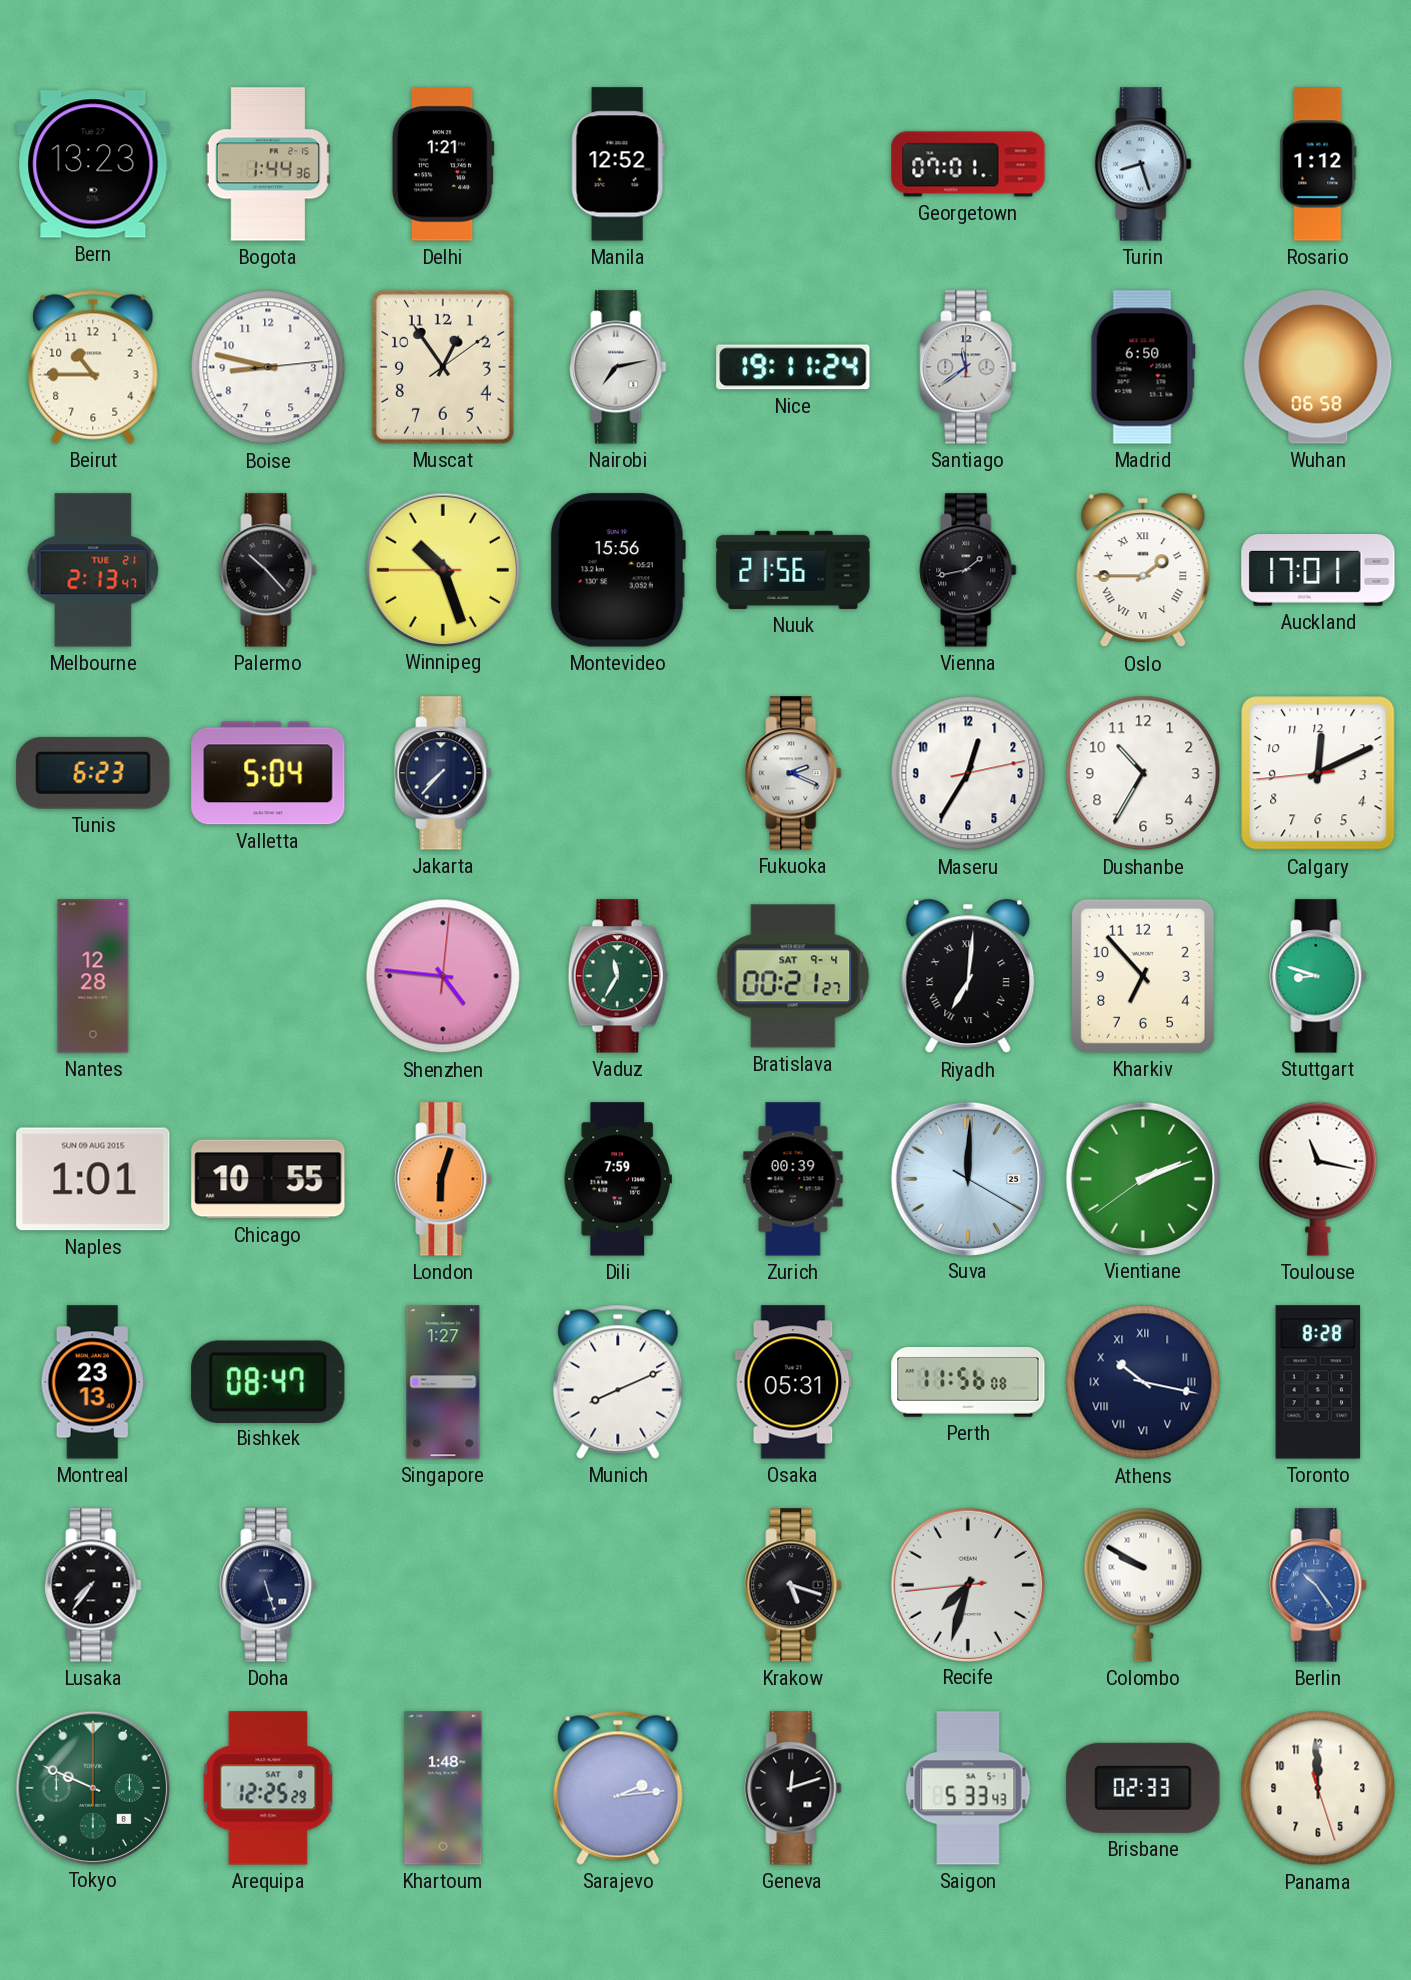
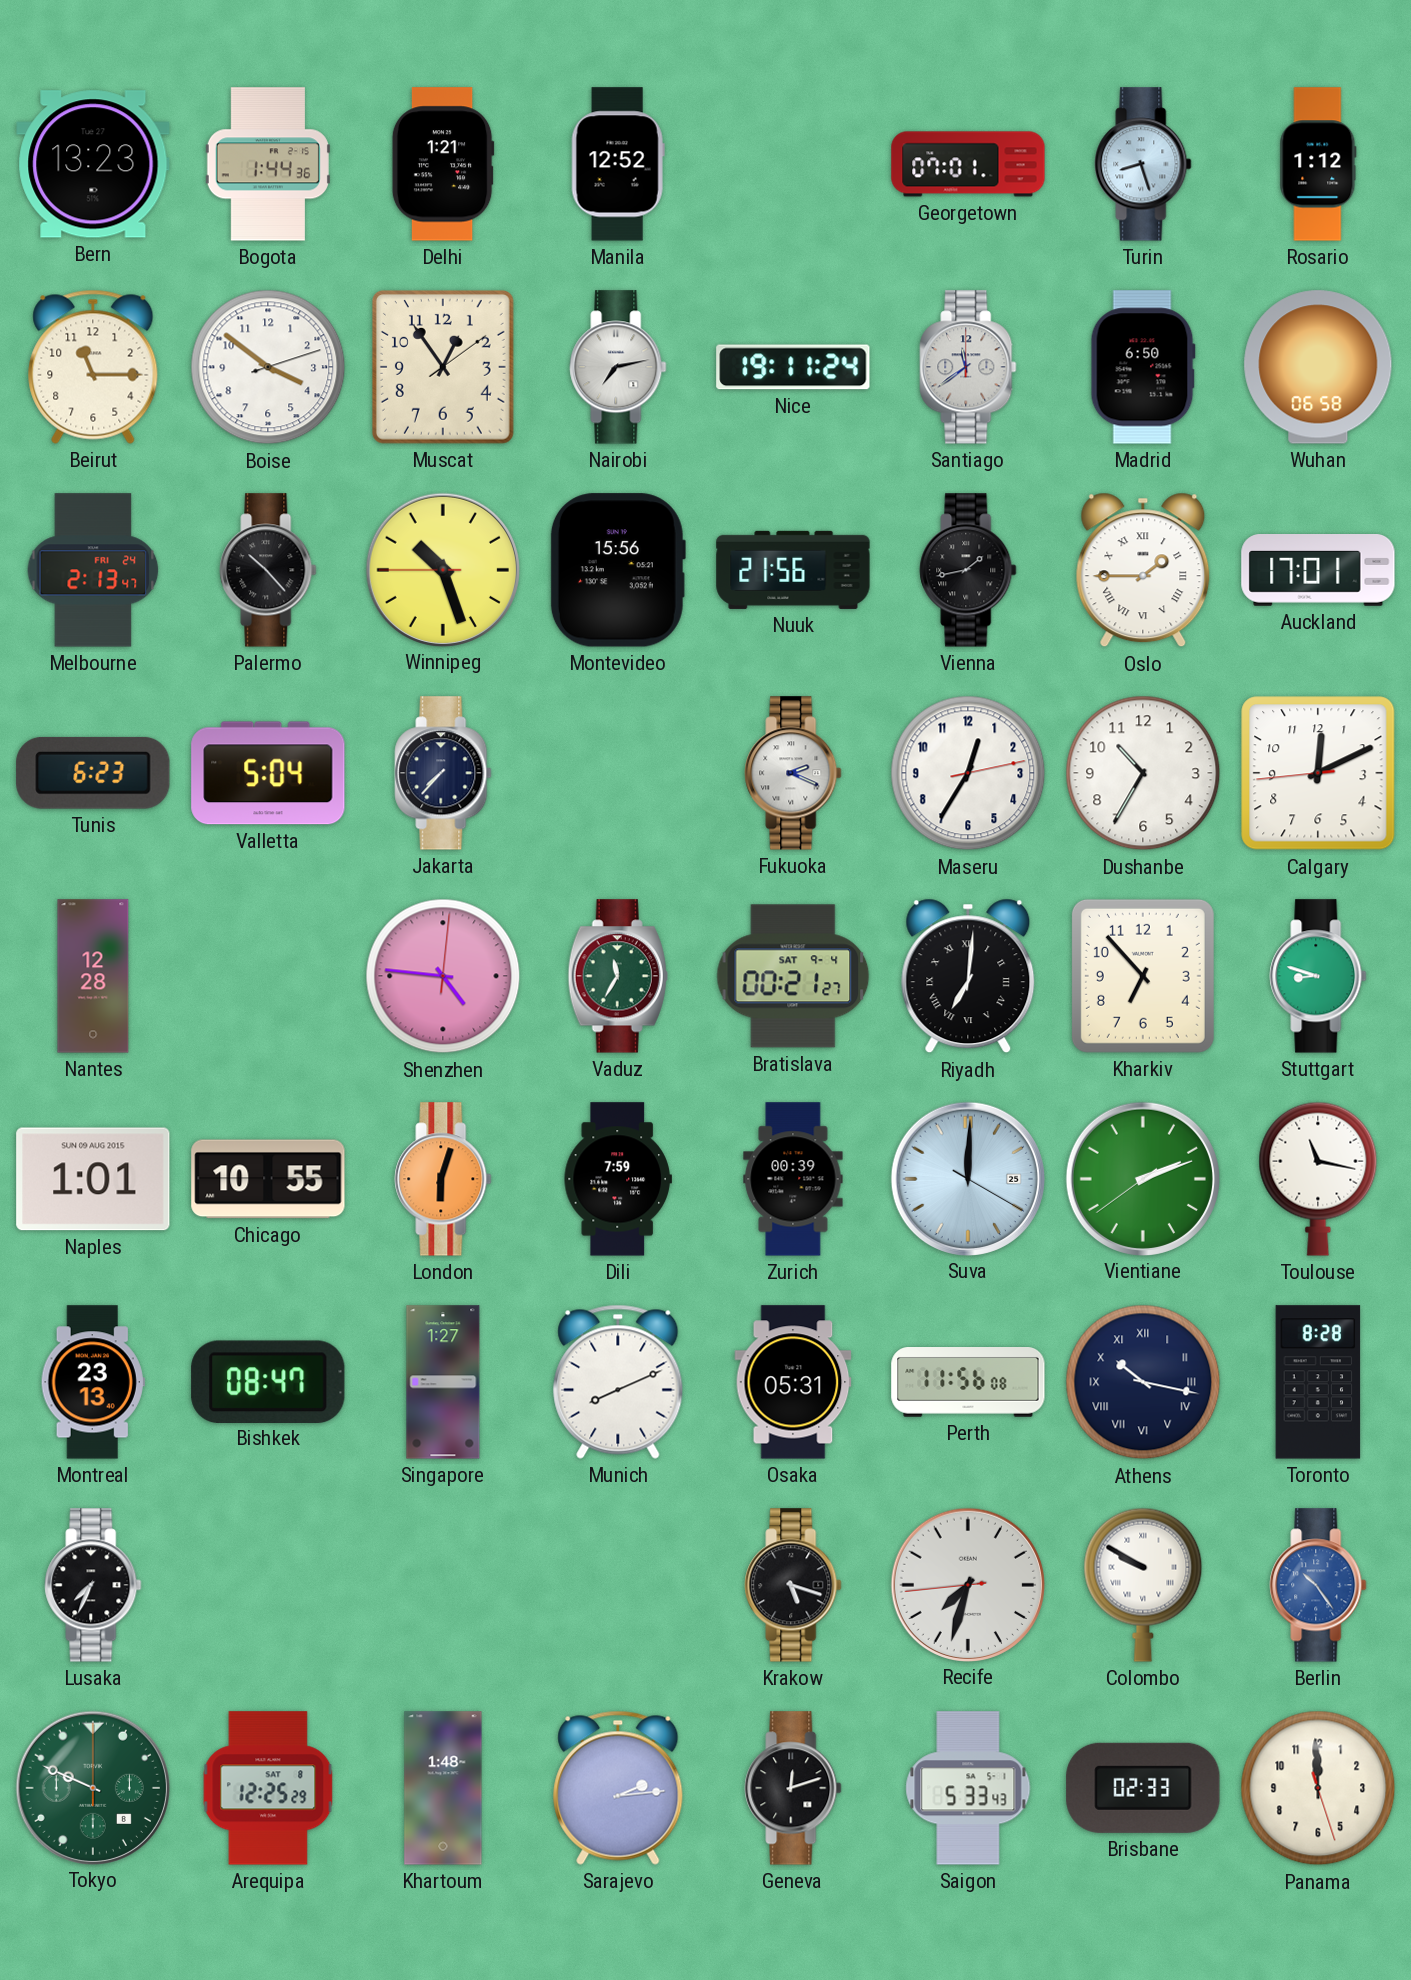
Beirut: 10:45 -> 11:15
Boise: 8:47 -> 3:51
Melbourne date: TUE 21 -> FRI 24
Lusaka: 7:36 -> 7:34
Doha: 5:27 -> none
